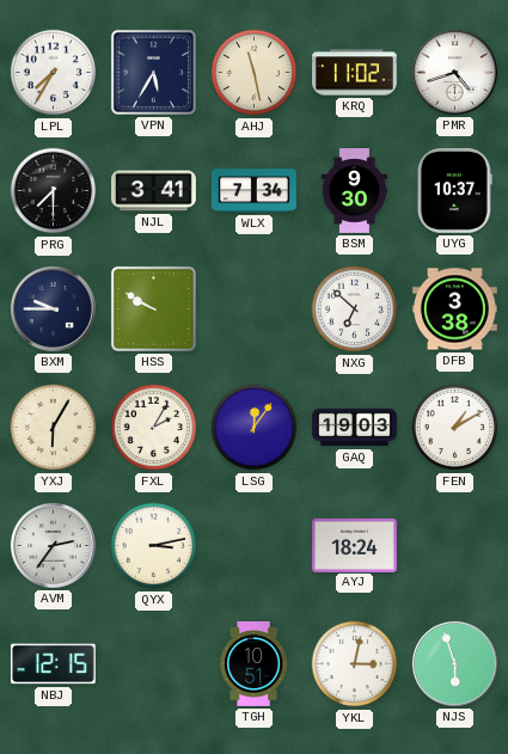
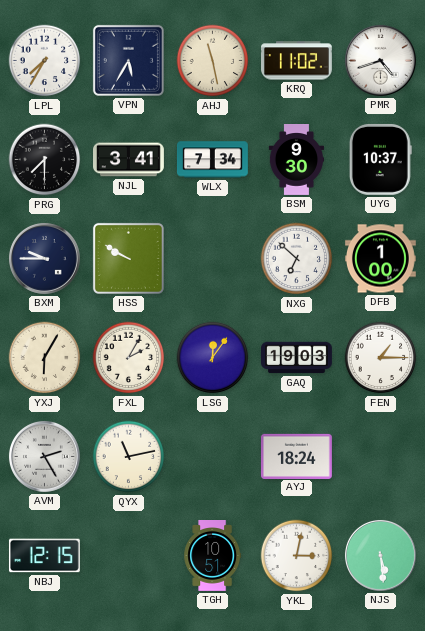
DFB: 3:38 -> 1:00
FEN: 1:10 -> 1:15
AVM: 2:36 -> 2:25
QYX: 3:13 -> 11:13
NJS: 5:57 -> 5:29
